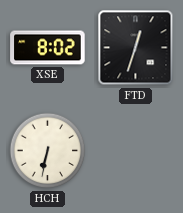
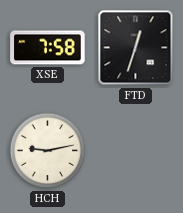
XSE: 8:02 -> 7:58
HCH: 6:32 -> 9:13
